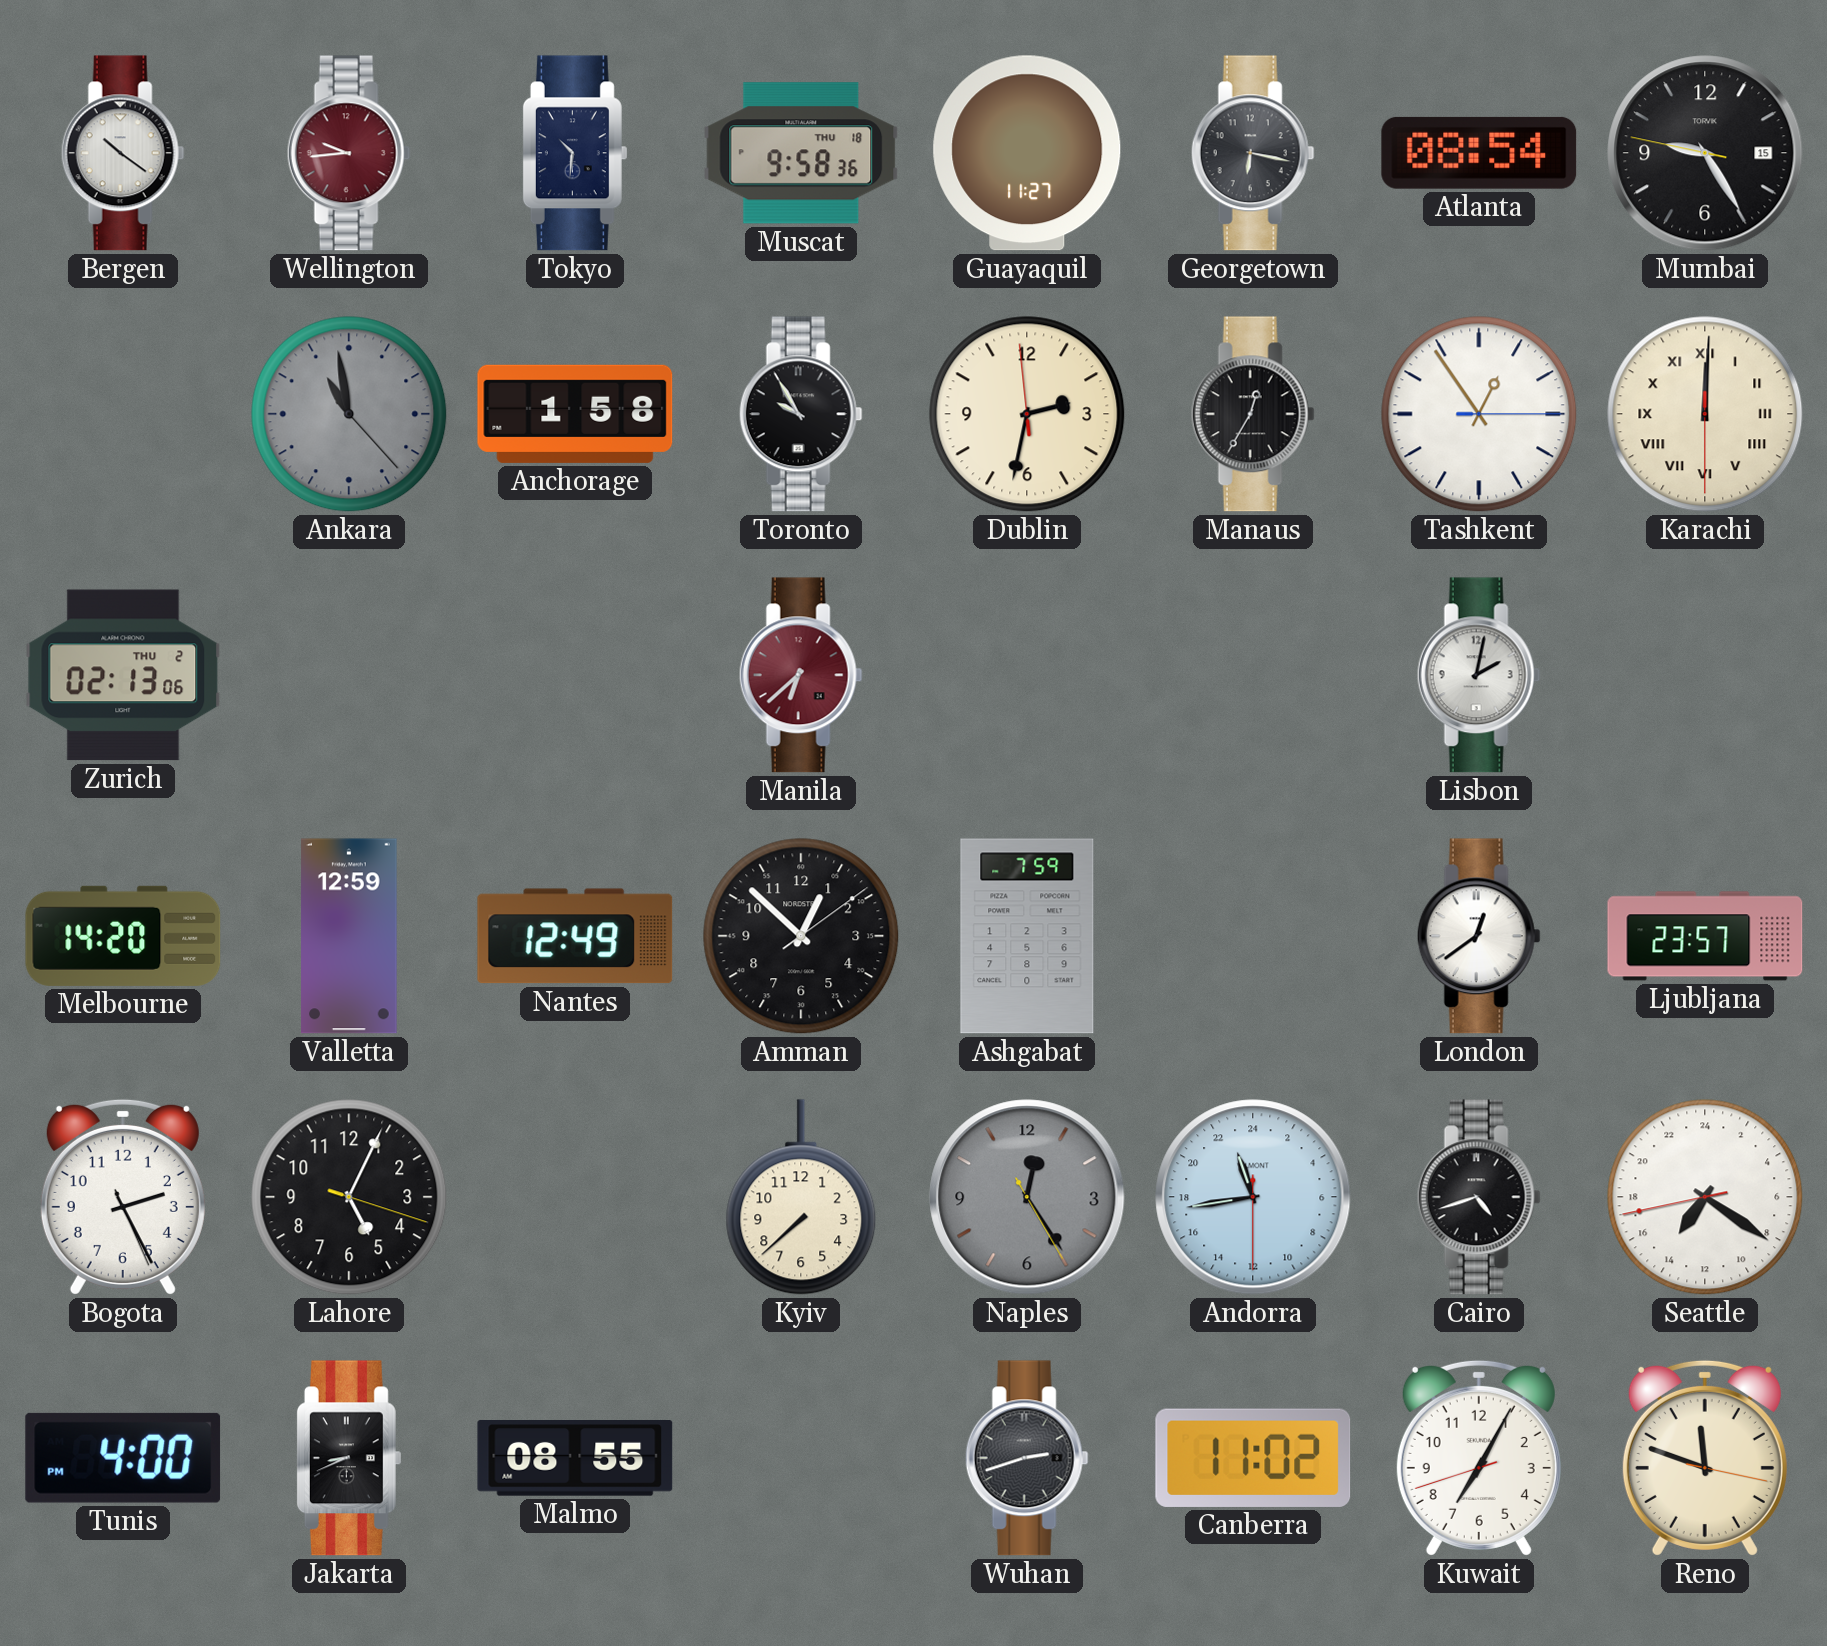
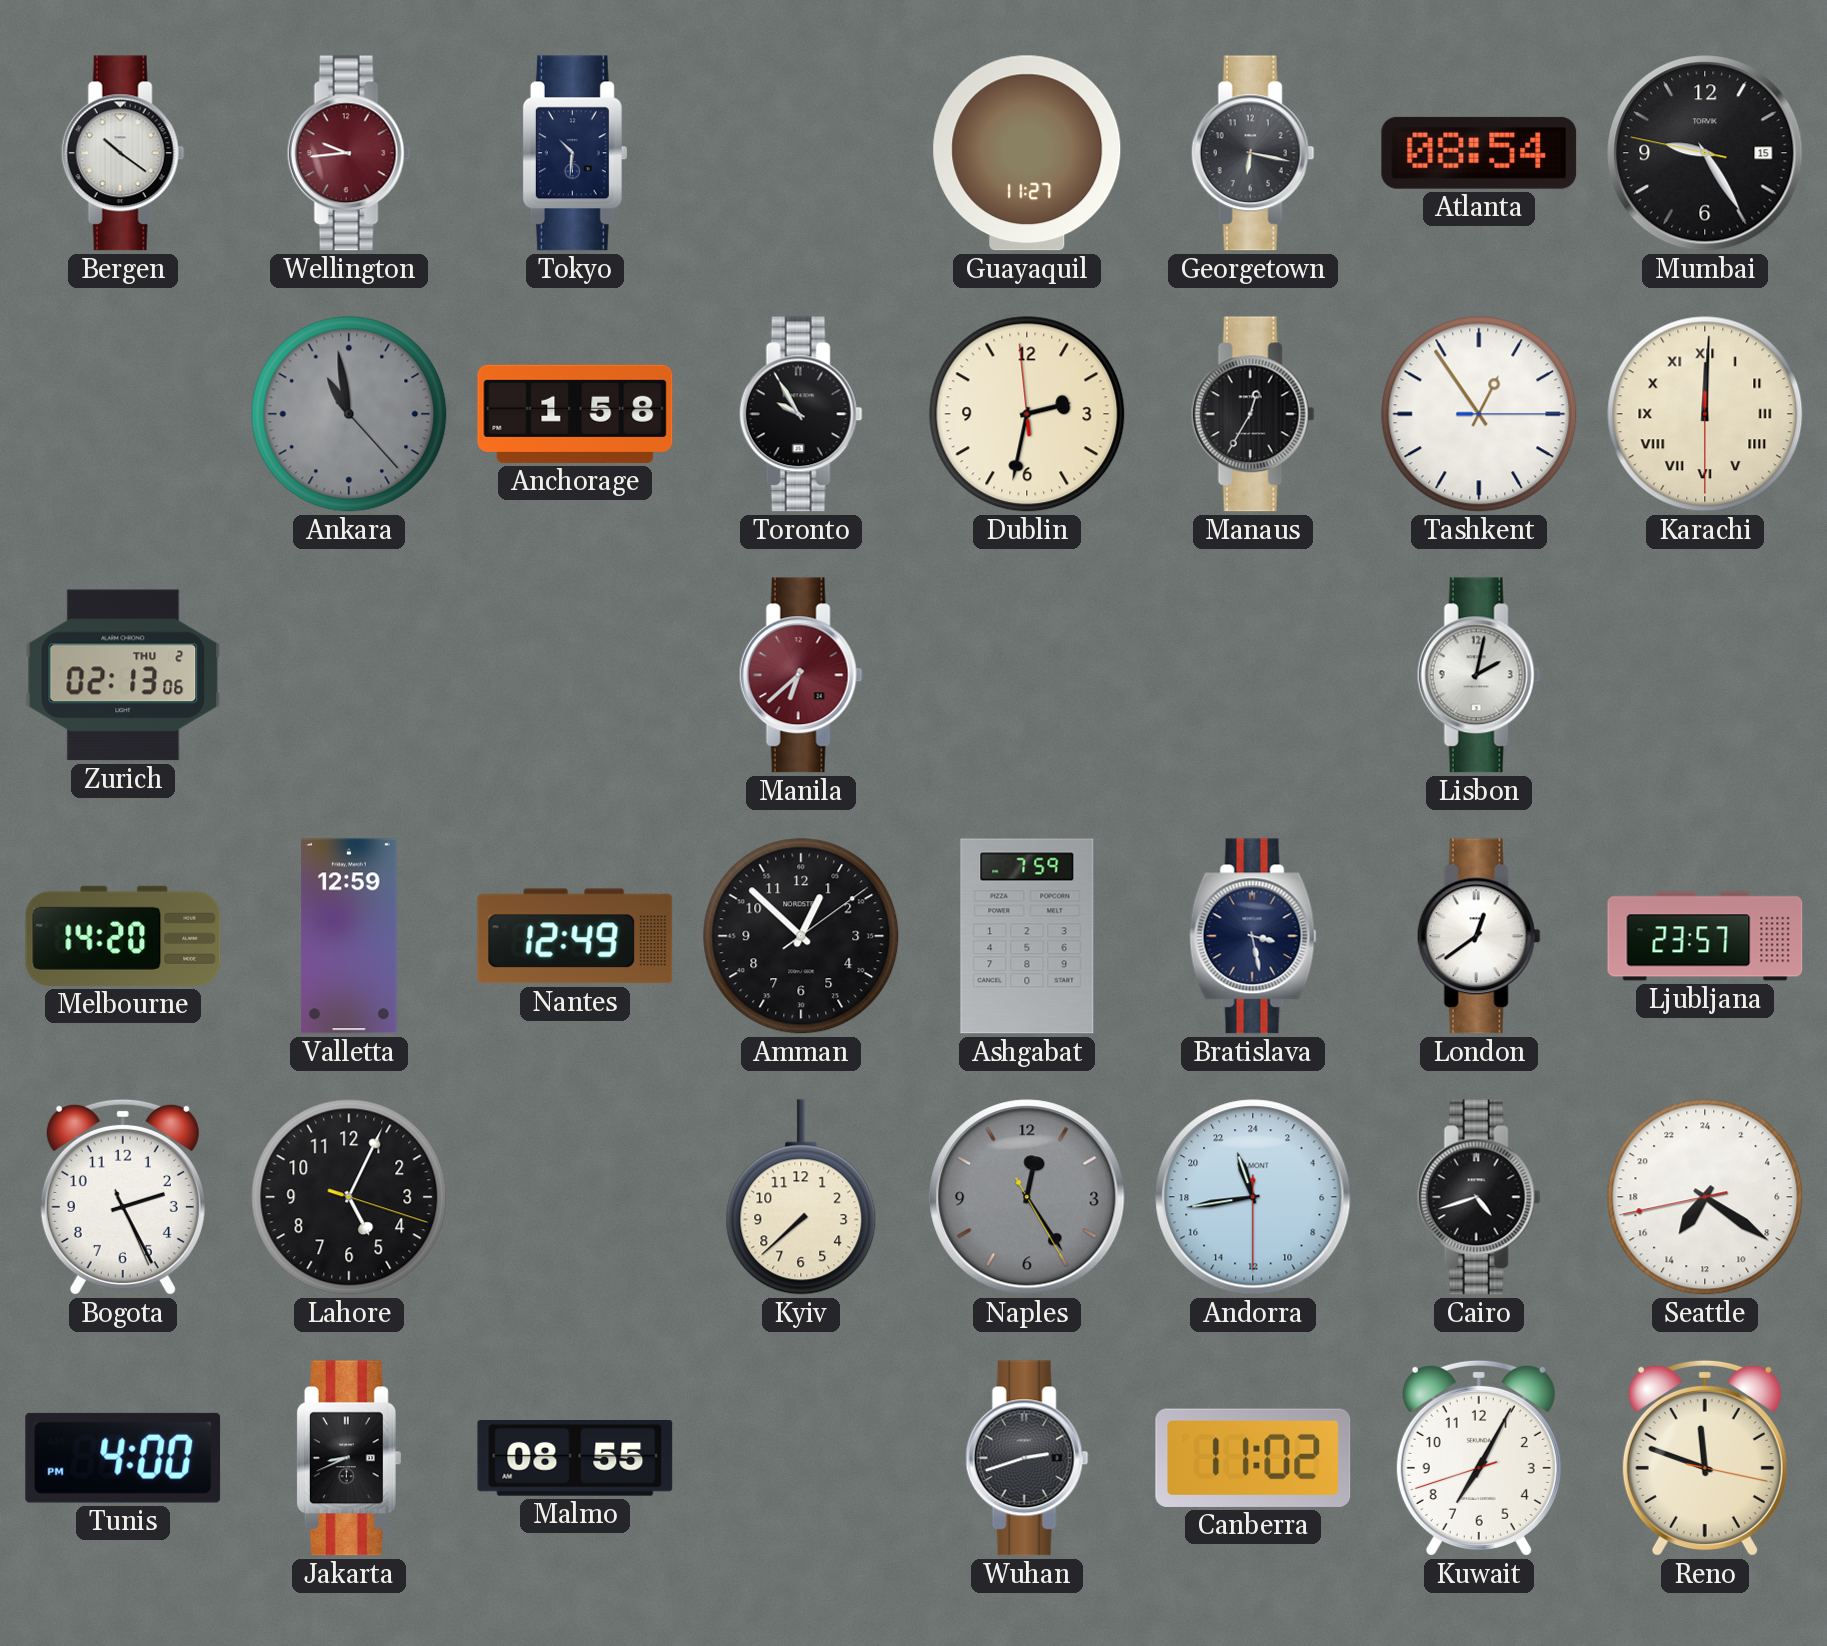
Muscat: 9:58 -> none
Bratislava: none -> 3:28
